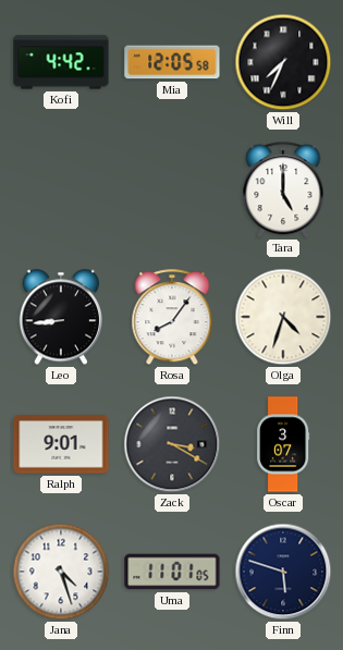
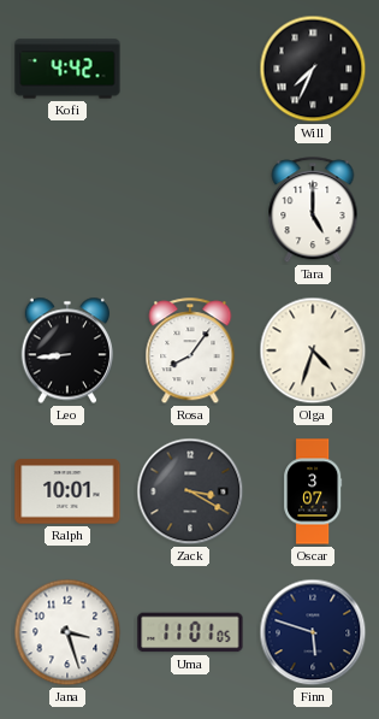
Mia: 12:05 -> none
Ralph: 9:01 -> 10:01
Jana: 4:27 -> 3:27
